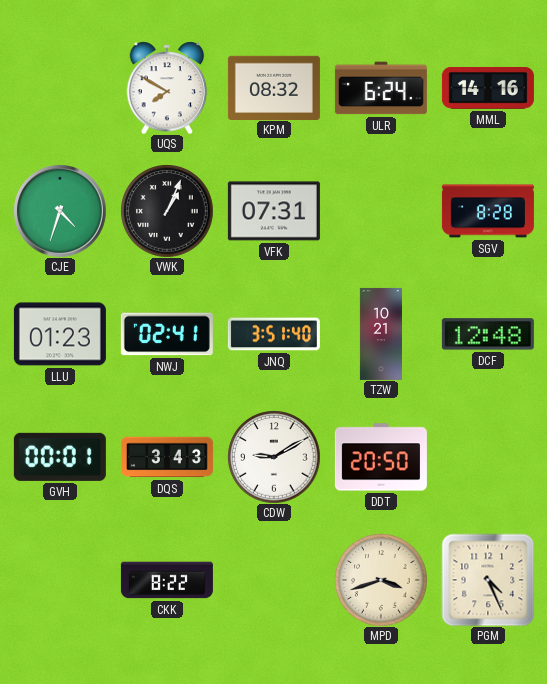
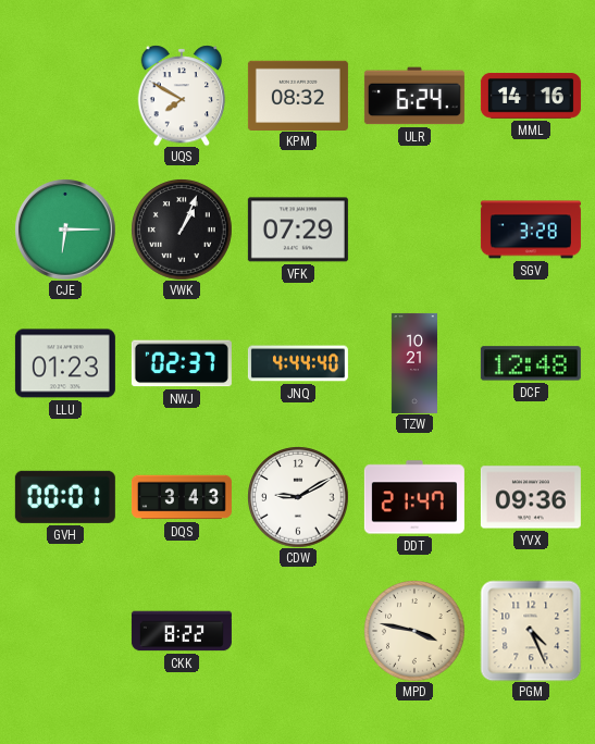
CJE: 4:33 -> 6:15
VFK: 07:31 -> 07:29
SGV: 8:28 -> 3:28
NWJ: 02:41 -> 02:37
JNQ: 3:51 -> 4:44
DDT: 20:50 -> 21:47
YVX: none -> 09:36
MPD: 3:42 -> 3:47
